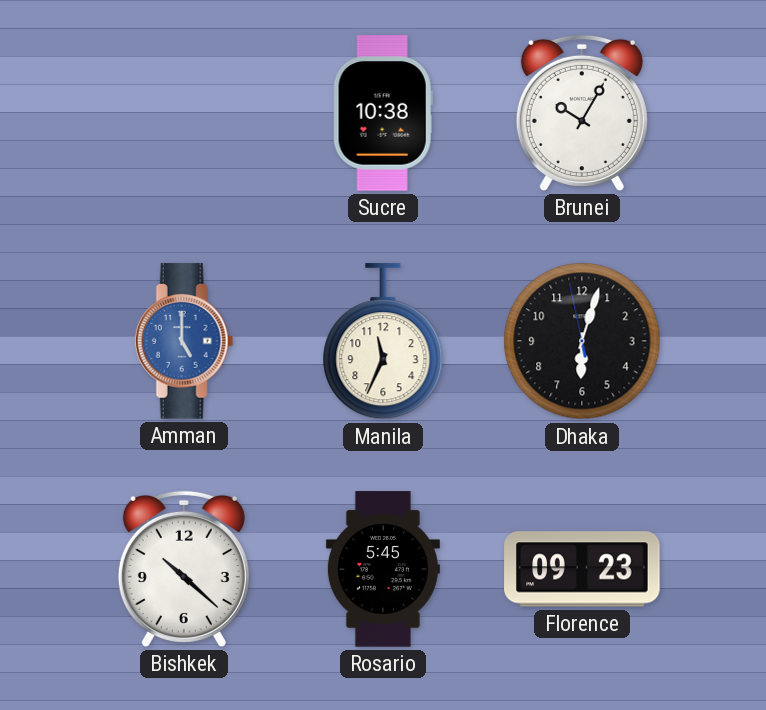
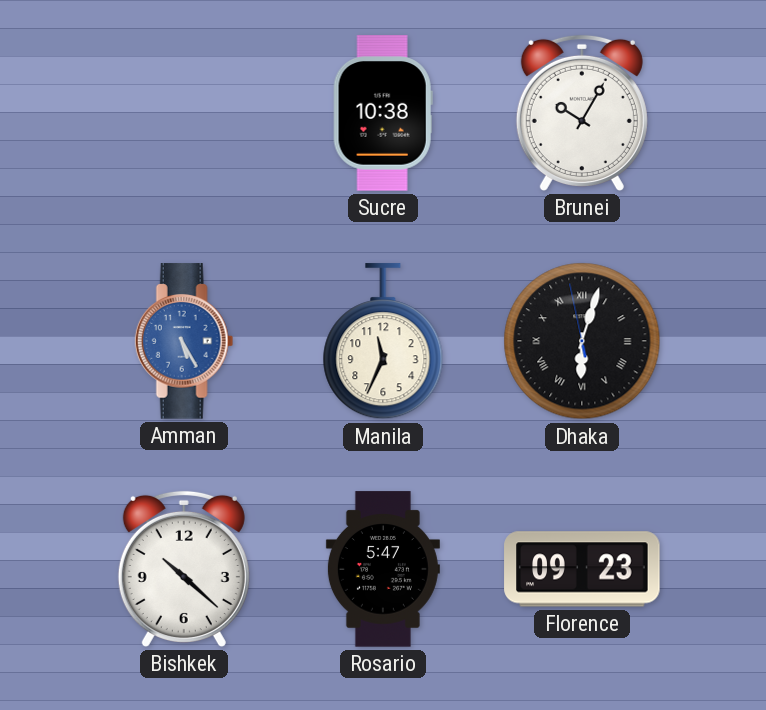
Amman: 5:00 -> 5:25
Dhaka numerals: Arabic -> Roman
Rosario: 5:45 -> 5:47
